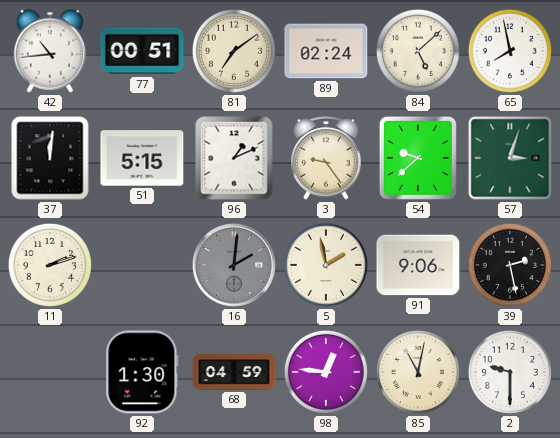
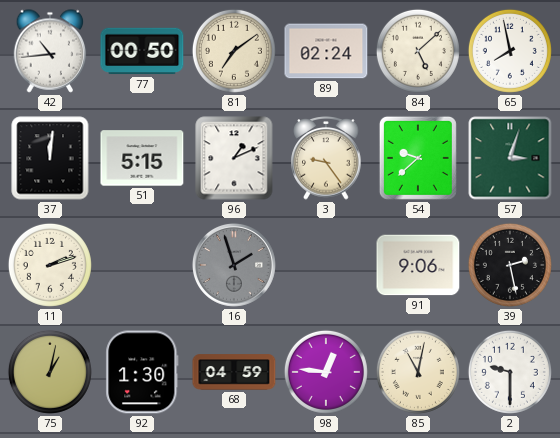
77: 00:51 -> 00:50
16: 2:01 -> 1:57
5: 1:58 -> none
75: none -> 1:02
